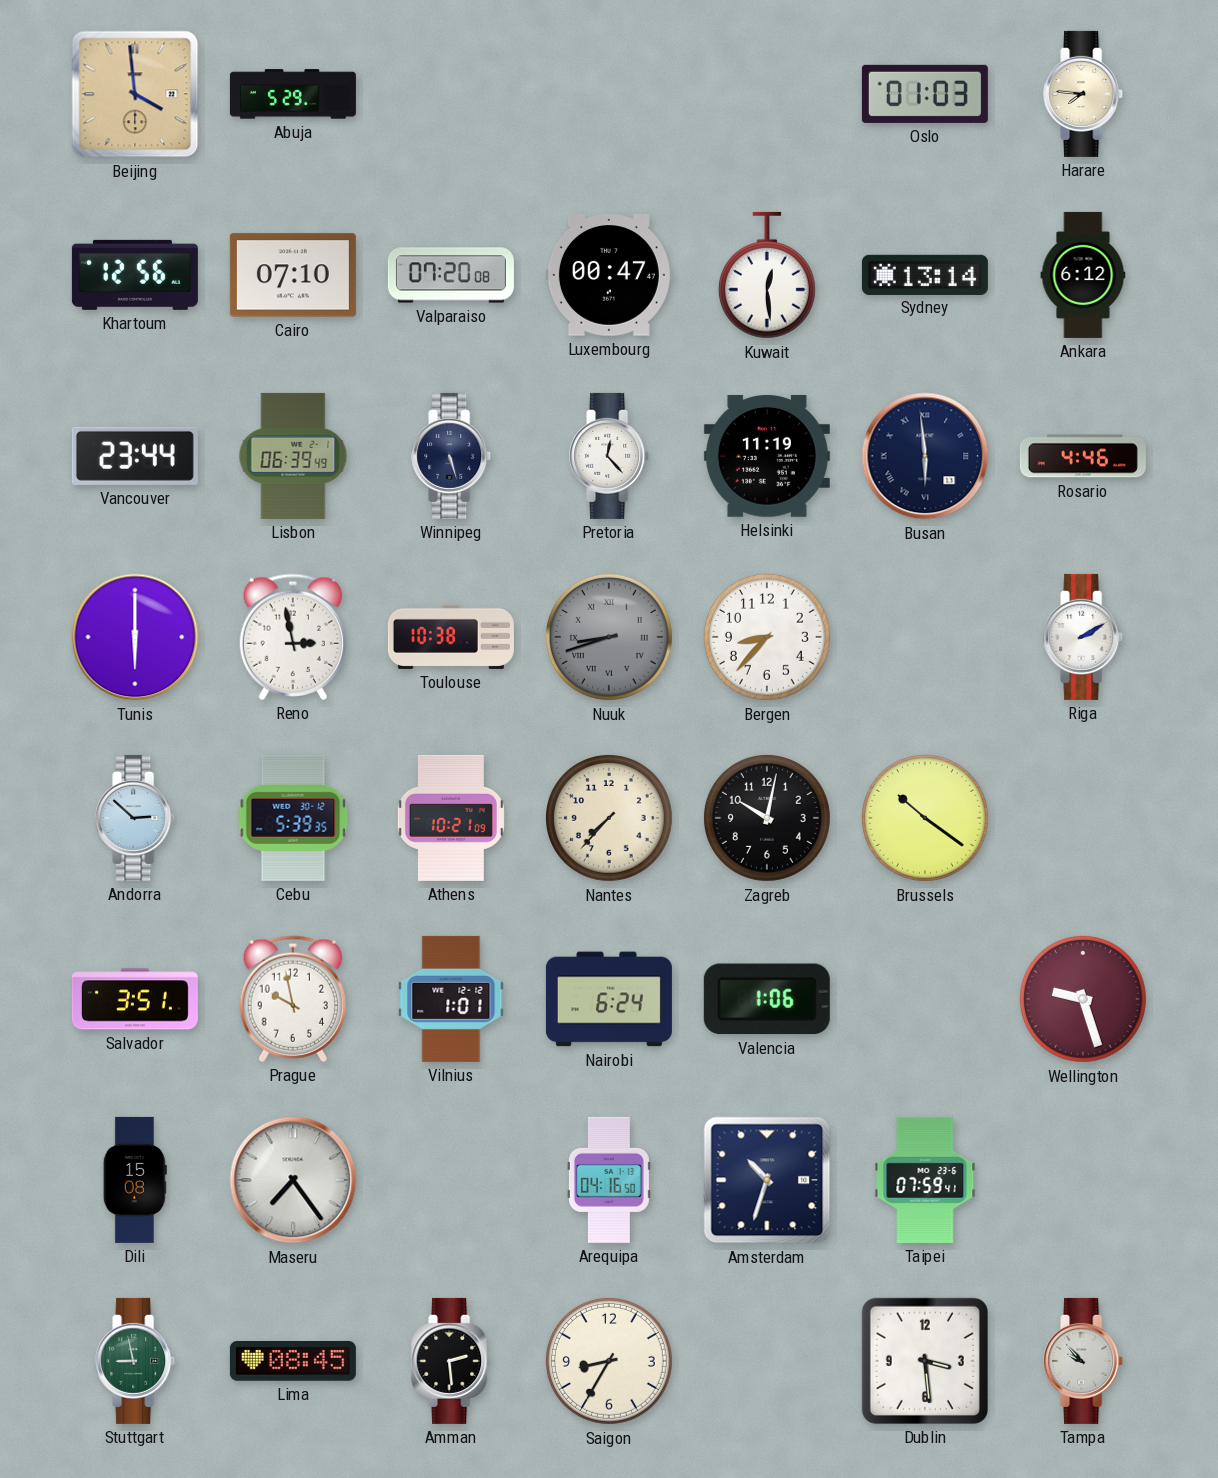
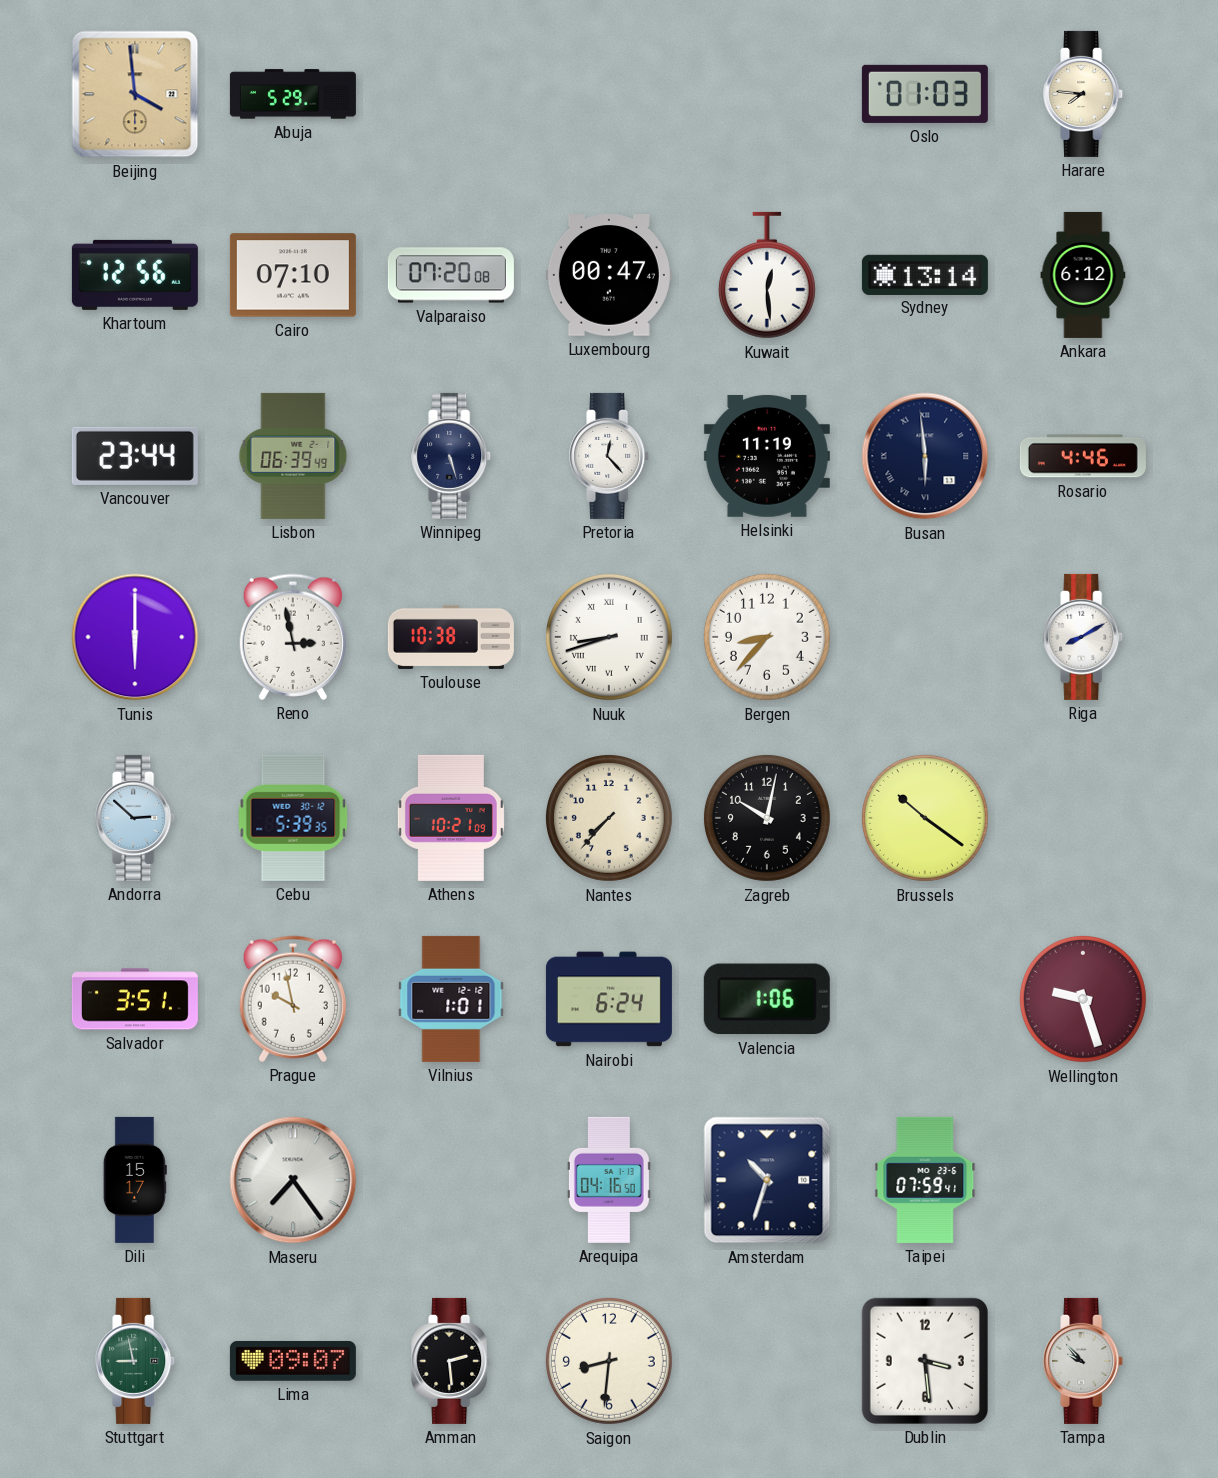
Nuuk dial: grey -> white
Riga: 2:10 -> 8:10
Dili: 15:08 -> 15:17
Lima: 08:45 -> 09:07
Saigon: 8:35 -> 8:31
